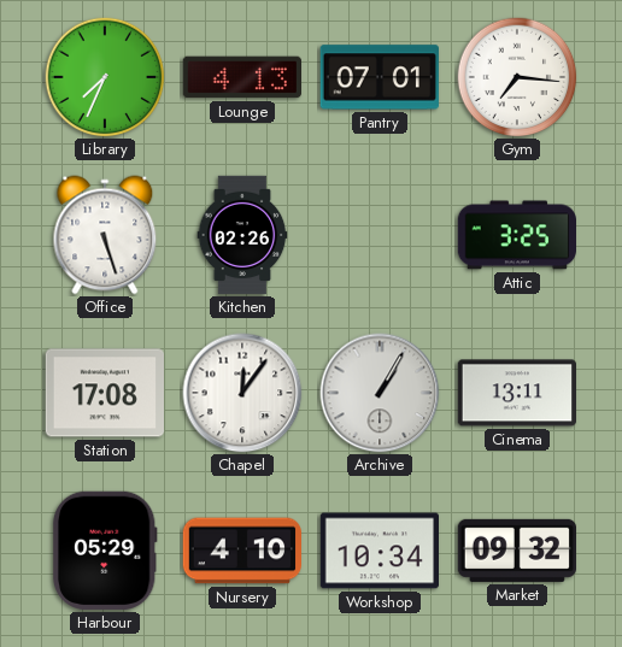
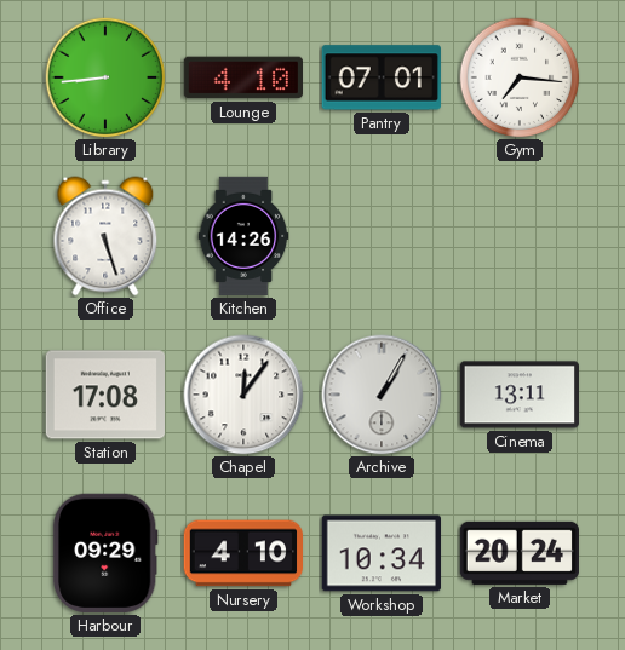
Library: 7:34 -> 8:44
Lounge: 4:13 -> 4:10
Kitchen: 02:26 -> 14:26
Attic: 3:25 -> none
Harbour: 05:29 -> 09:29
Market: 09:32 -> 20:24
